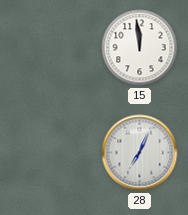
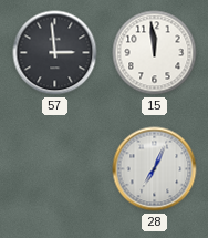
57: none -> 2:59
